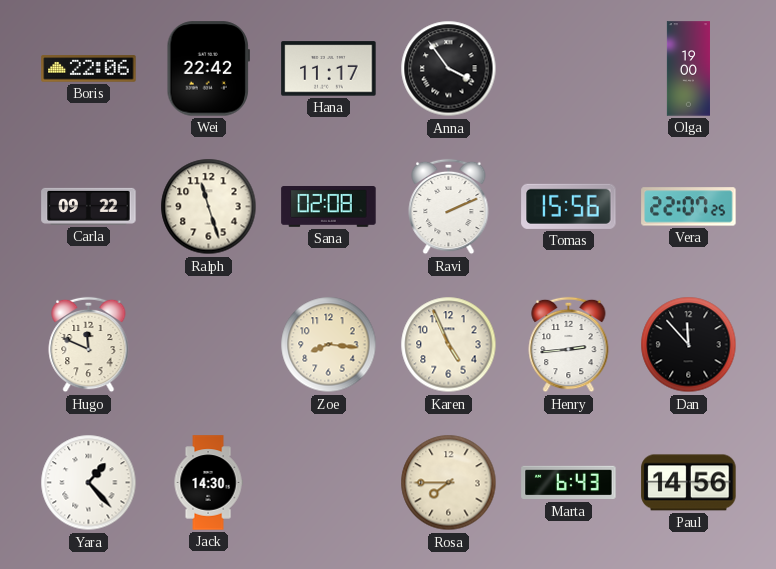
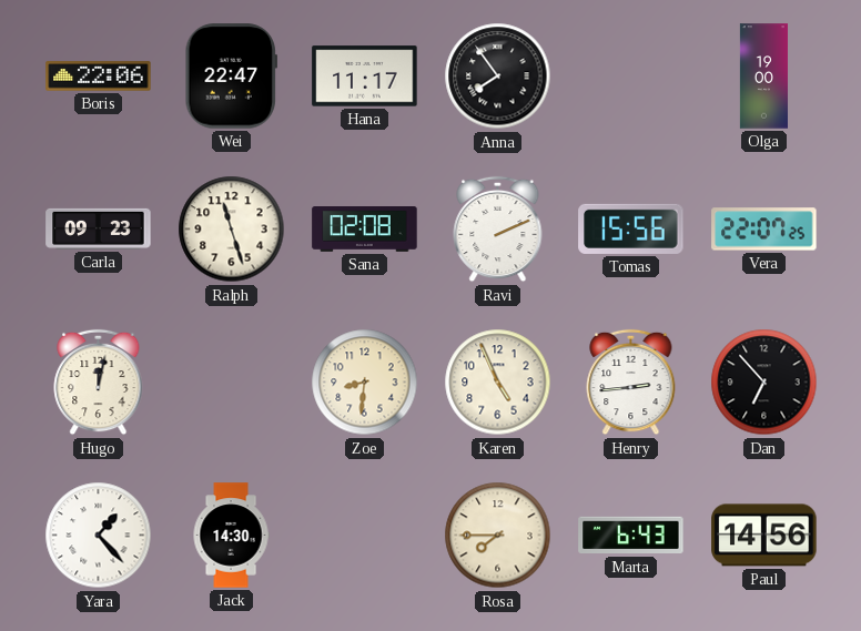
Wei: 22:42 -> 22:47
Anna: 3:54 -> 7:54
Carla: 09:22 -> 09:23
Hugo: 11:49 -> 12:02
Zoe: 8:16 -> 8:31
Dan: 11:53 -> 6:53
